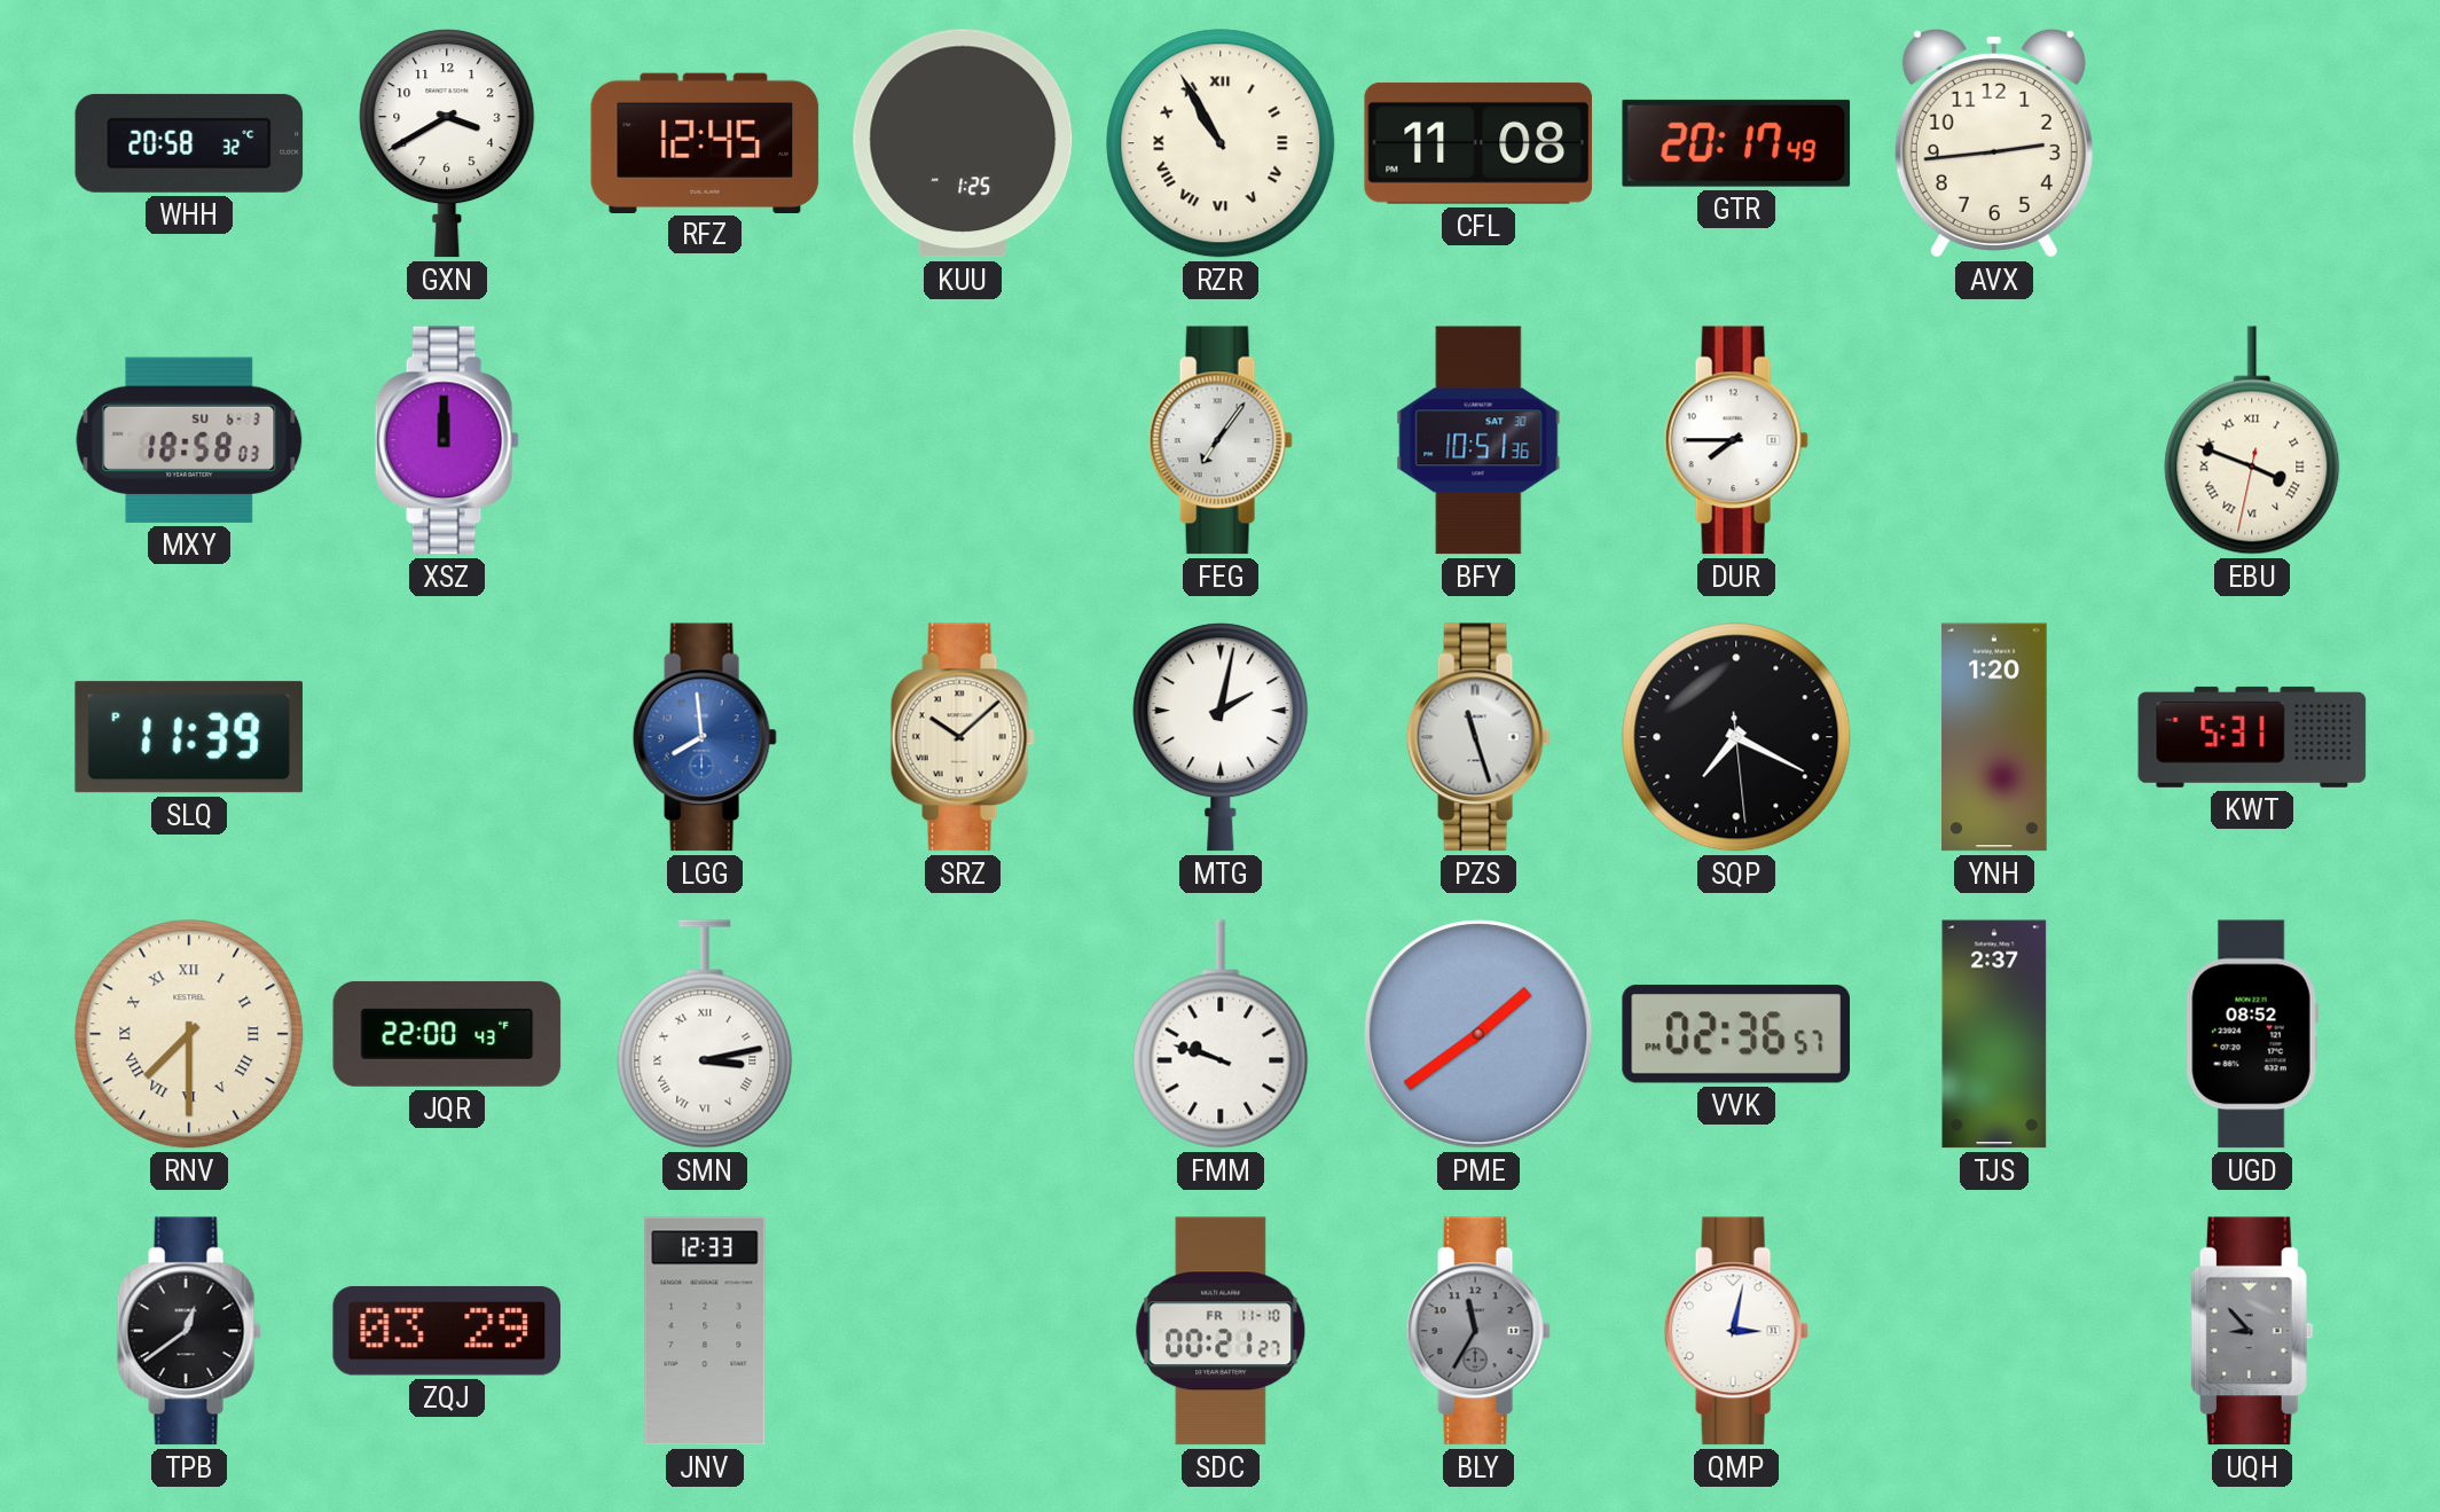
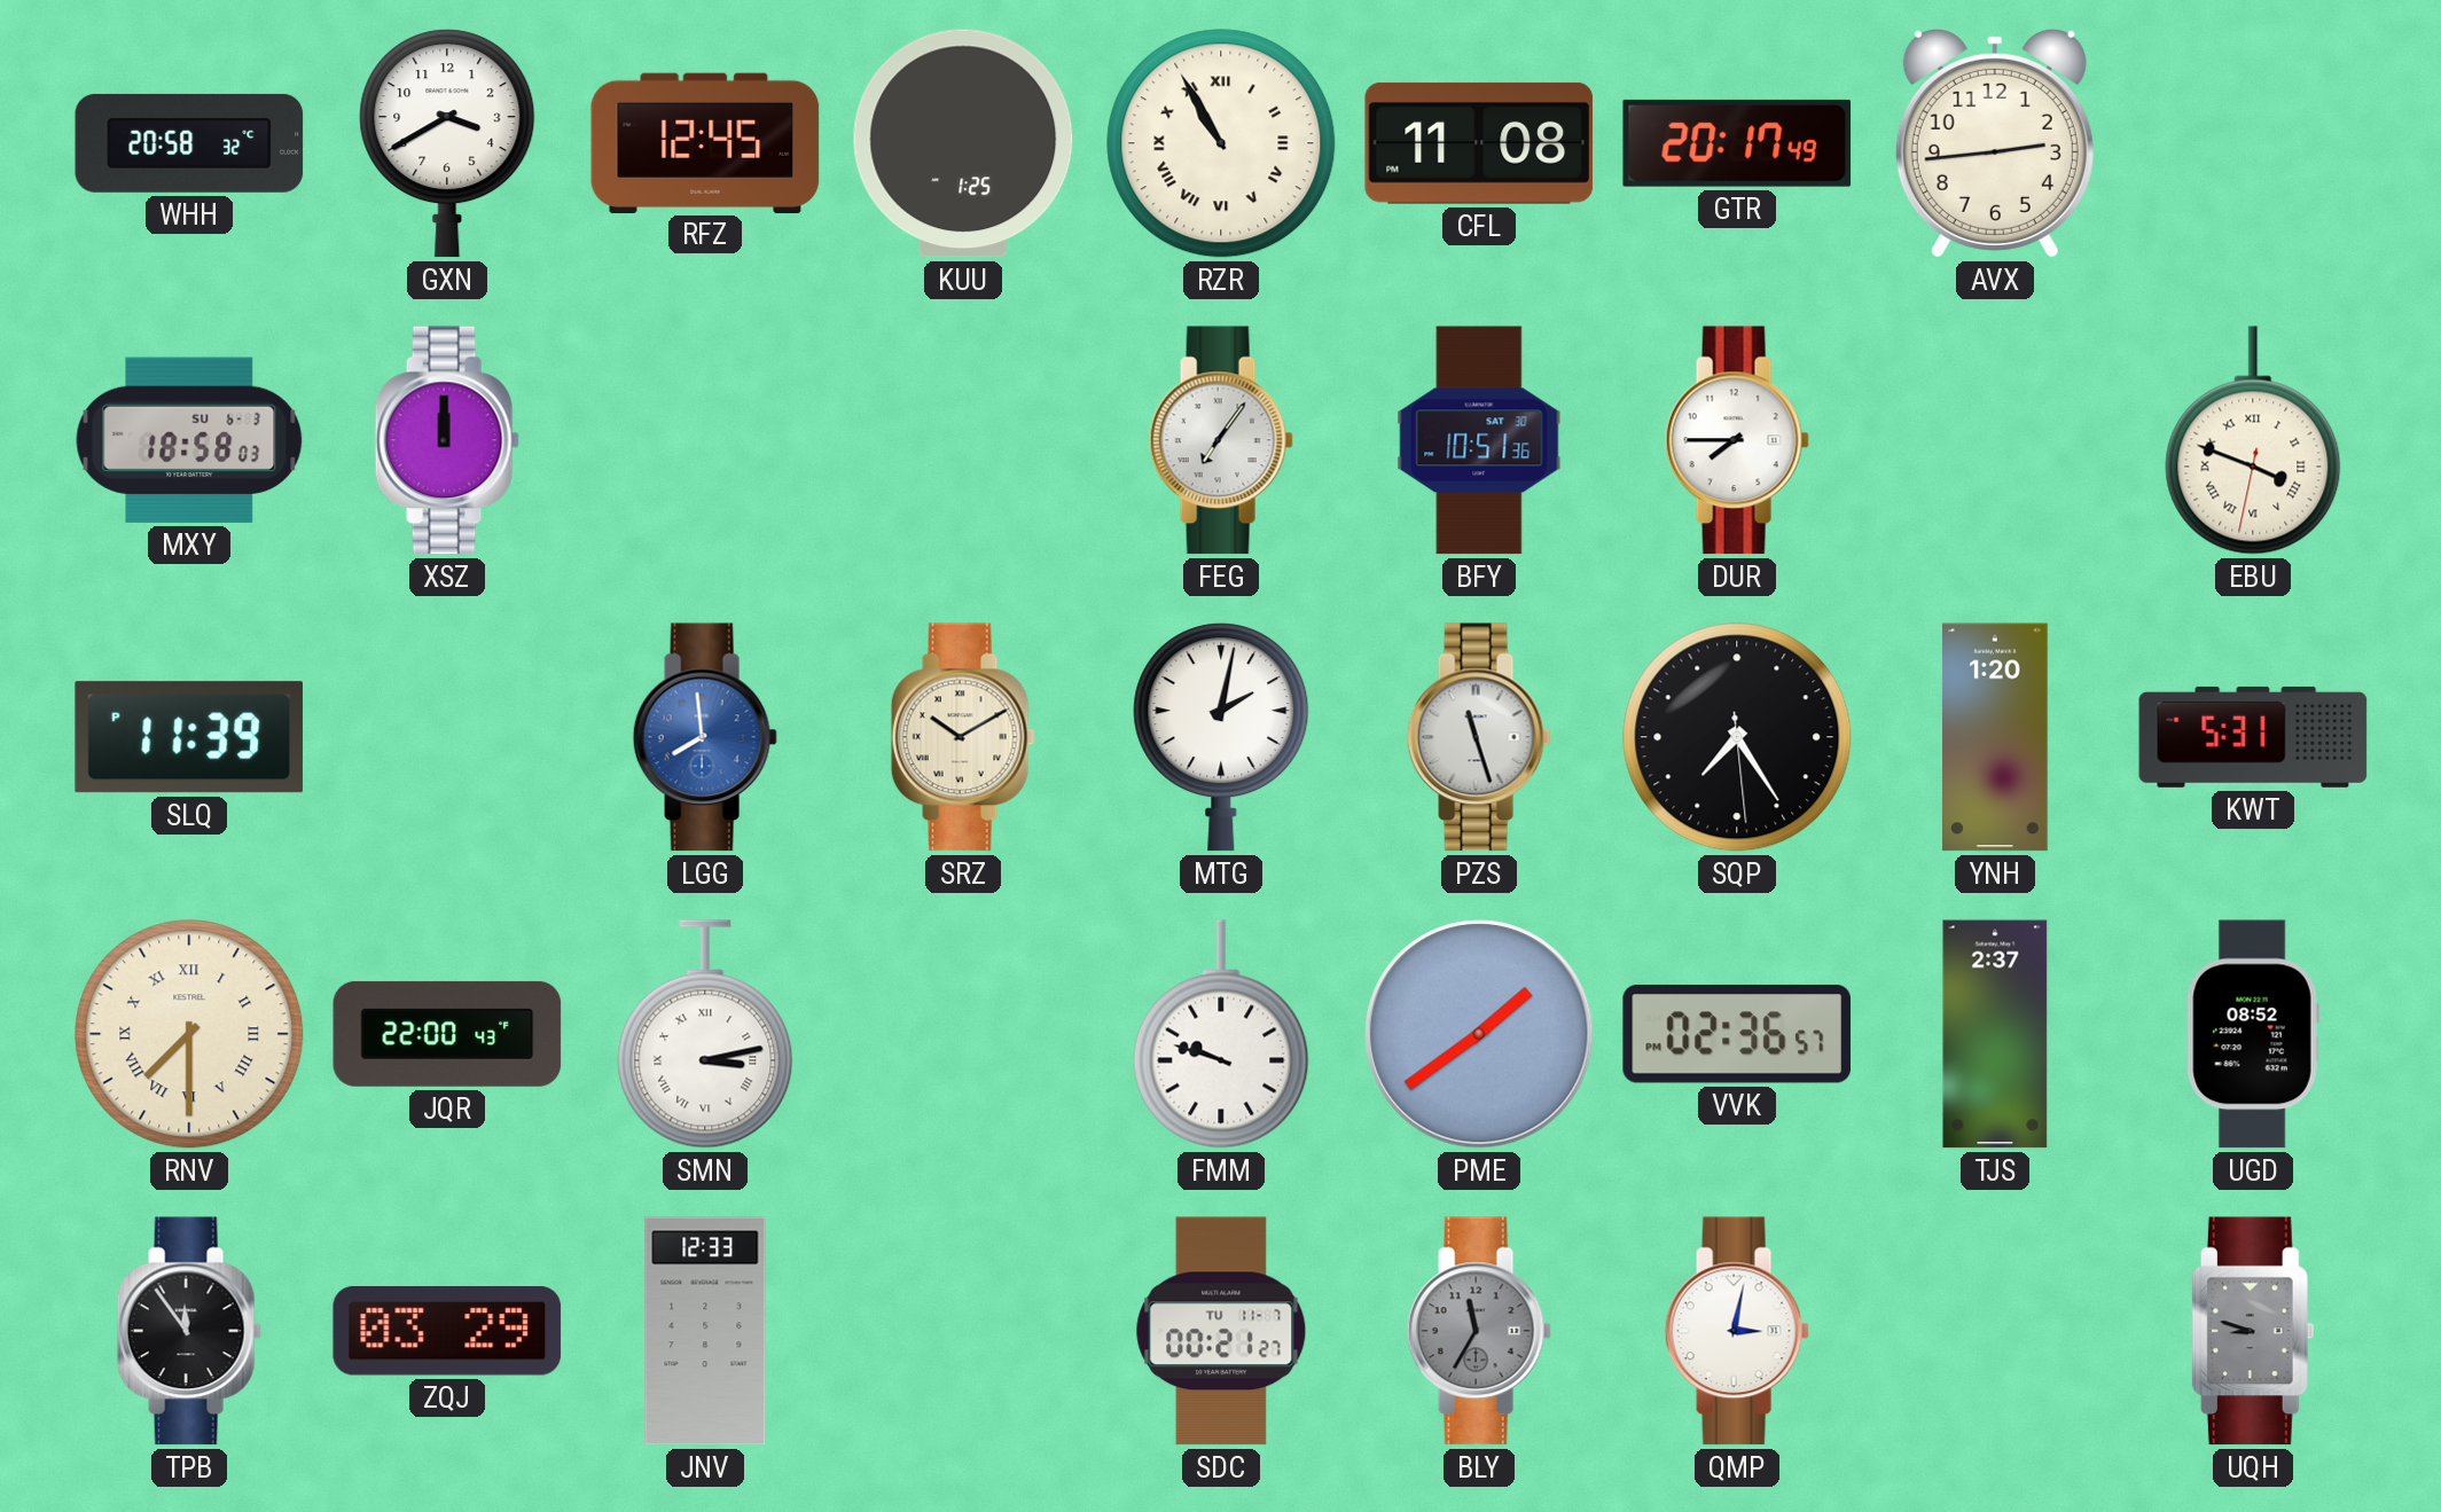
SRZ: 10:08 -> 10:10
SQP: 7:19 -> 7:24
TPB: 12:39 -> 11:54
SDC date: FR 11-10 -> TU 11-7
UQH: 8:53 -> 8:48
